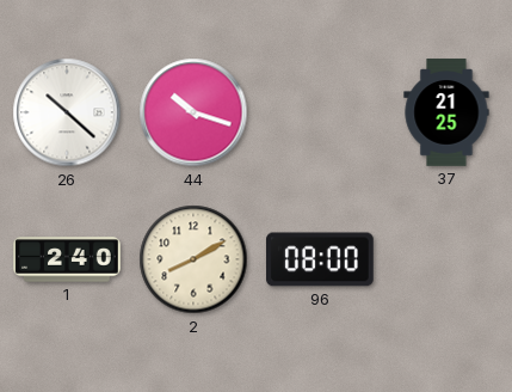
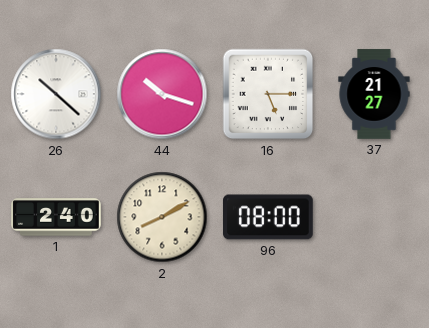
16: none -> 5:15
37: 21:25 -> 21:27
